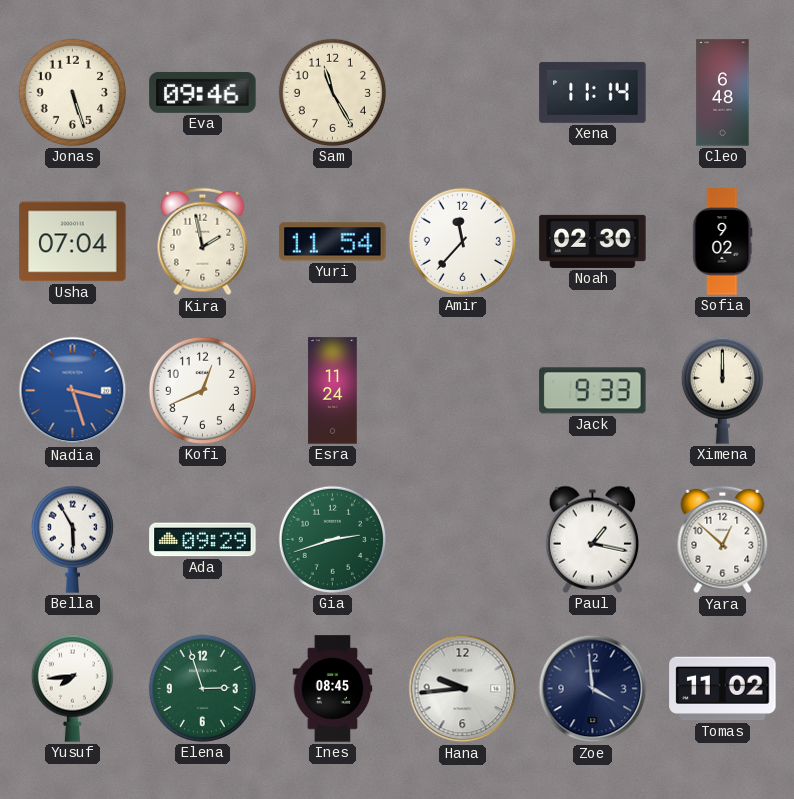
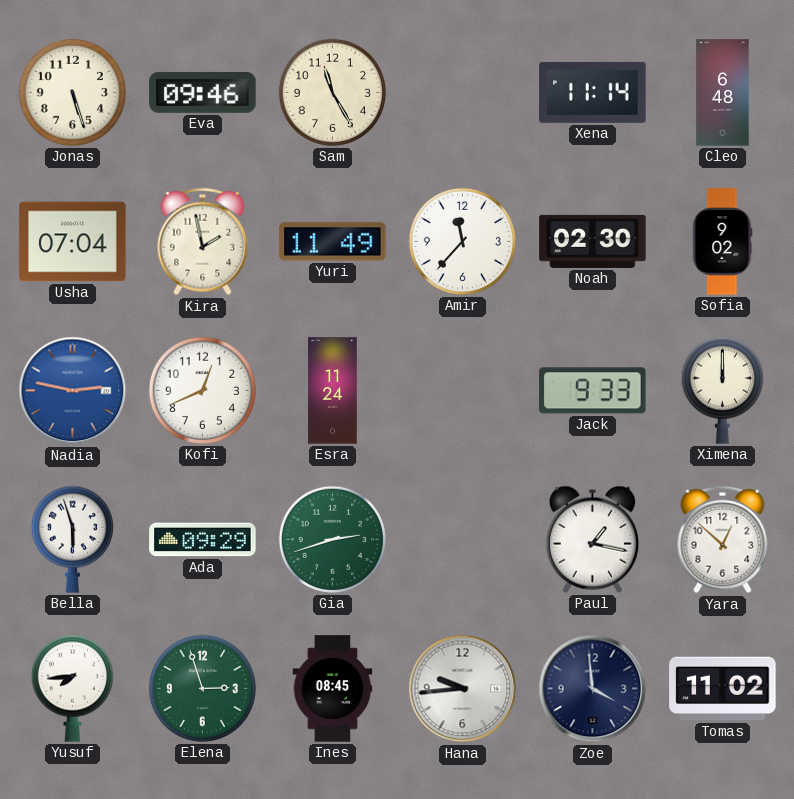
Yuri: 11:54 -> 11:49
Nadia: 3:27 -> 2:47
Bella: 5:55 -> 5:57
